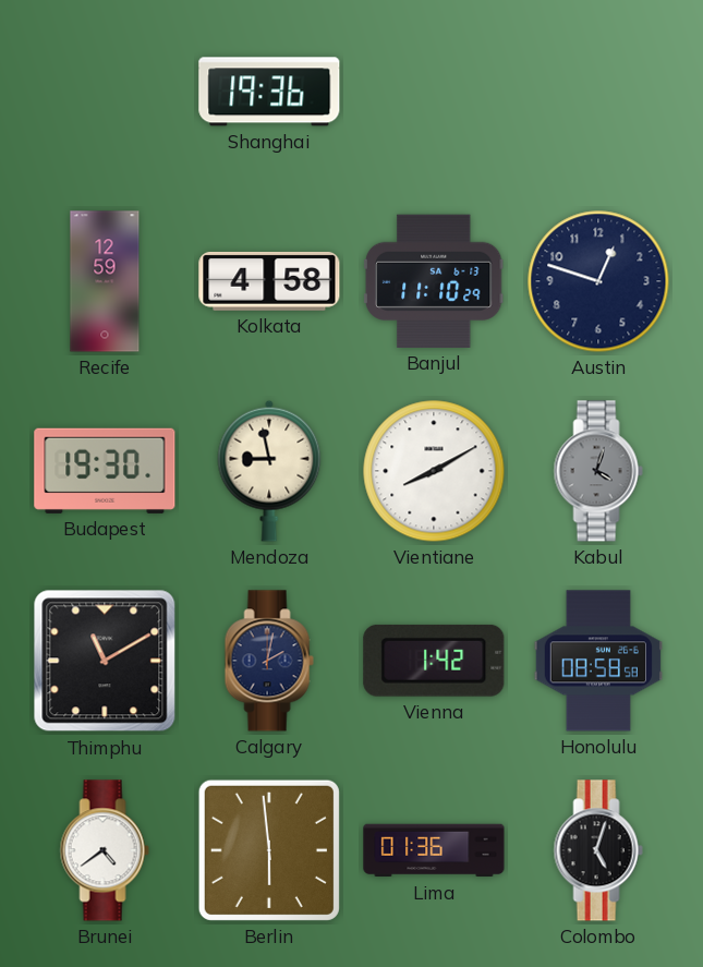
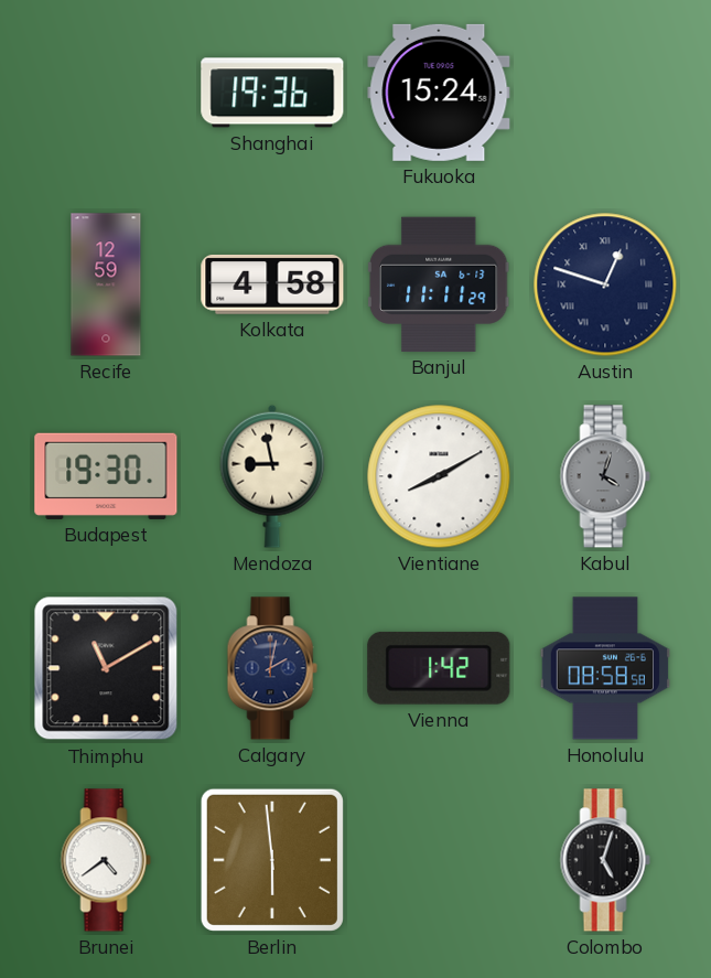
Fukuoka: none -> 15:24
Banjul: 11:10 -> 11:11
Austin numerals: Arabic -> Roman
Lima: 01:36 -> none
